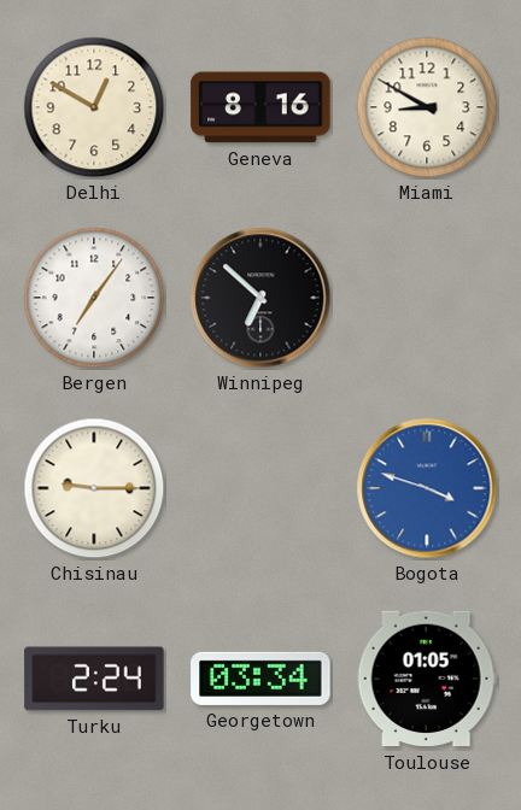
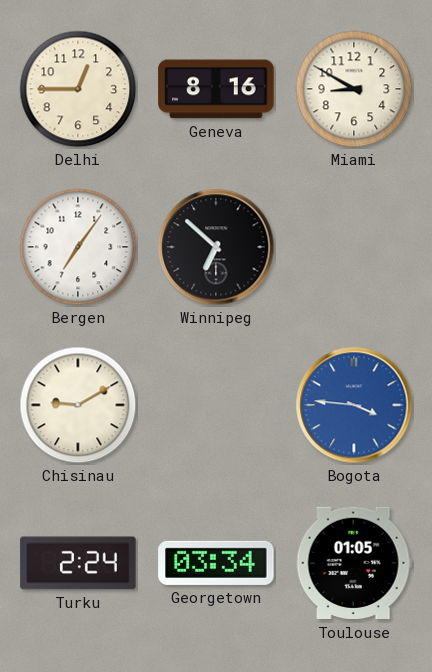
Delhi: 12:50 -> 12:45
Chisinau: 9:15 -> 9:10
Bogota: 3:48 -> 3:46
